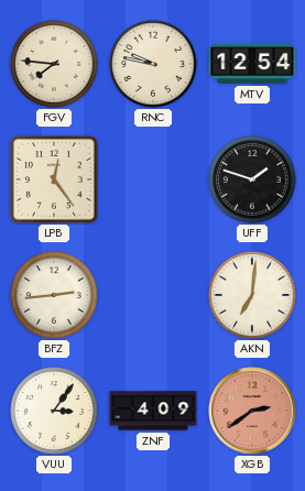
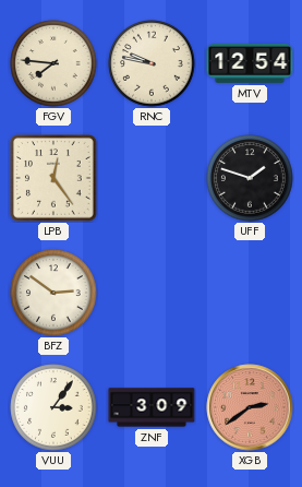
BFZ: 2:44 -> 2:51
AKN: 7:01 -> none
ZNF: 4:09 -> 3:09
